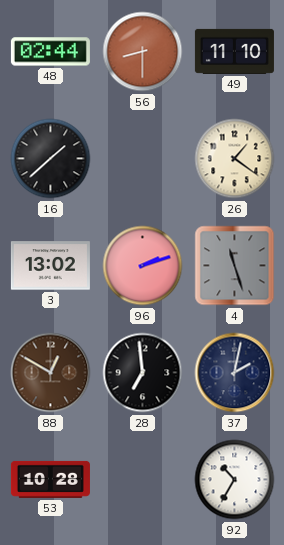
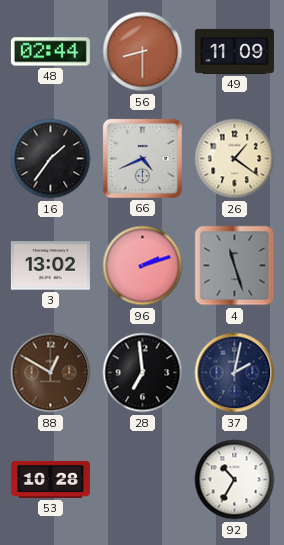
49: 11:10 -> 11:09
16: 1:38 -> 1:36
66: none -> 4:41
